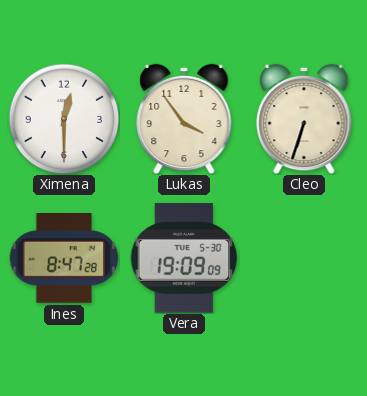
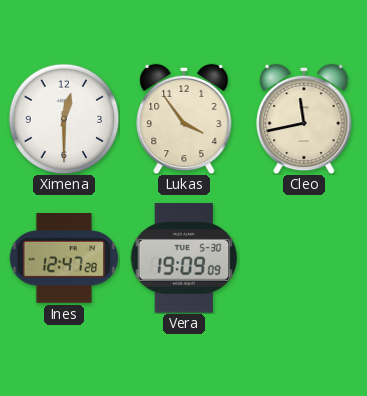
Cleo: 6:33 -> 11:43
Ines: 8:47 -> 12:47
